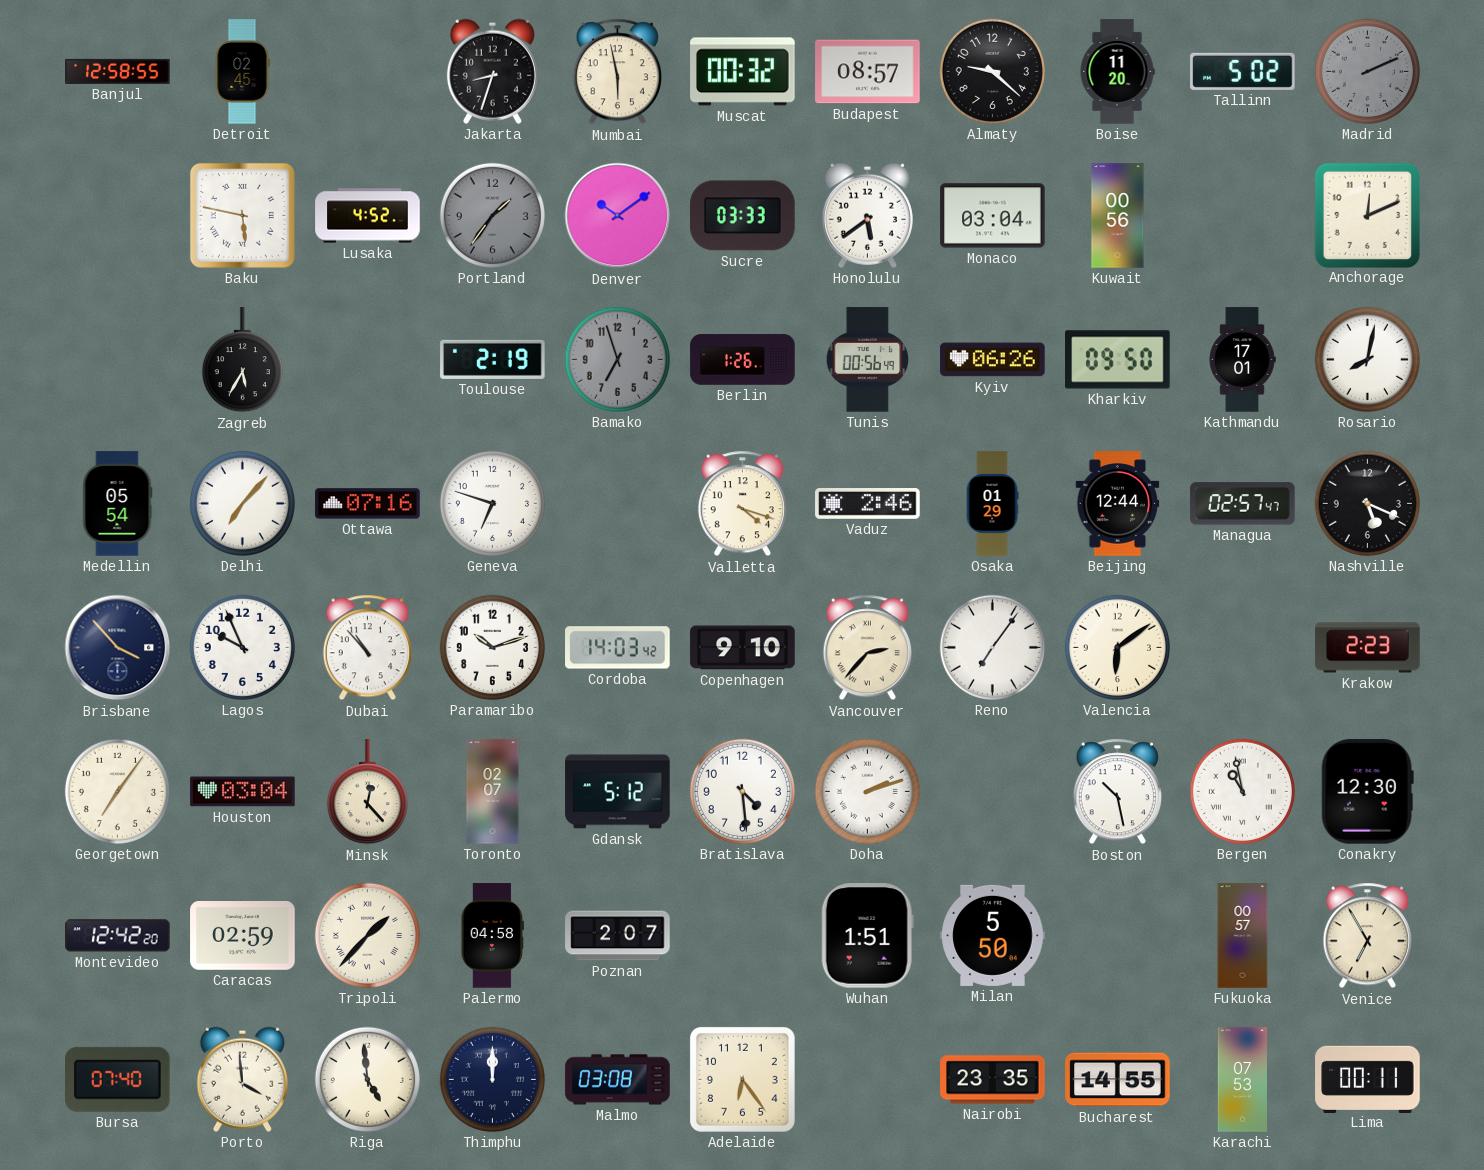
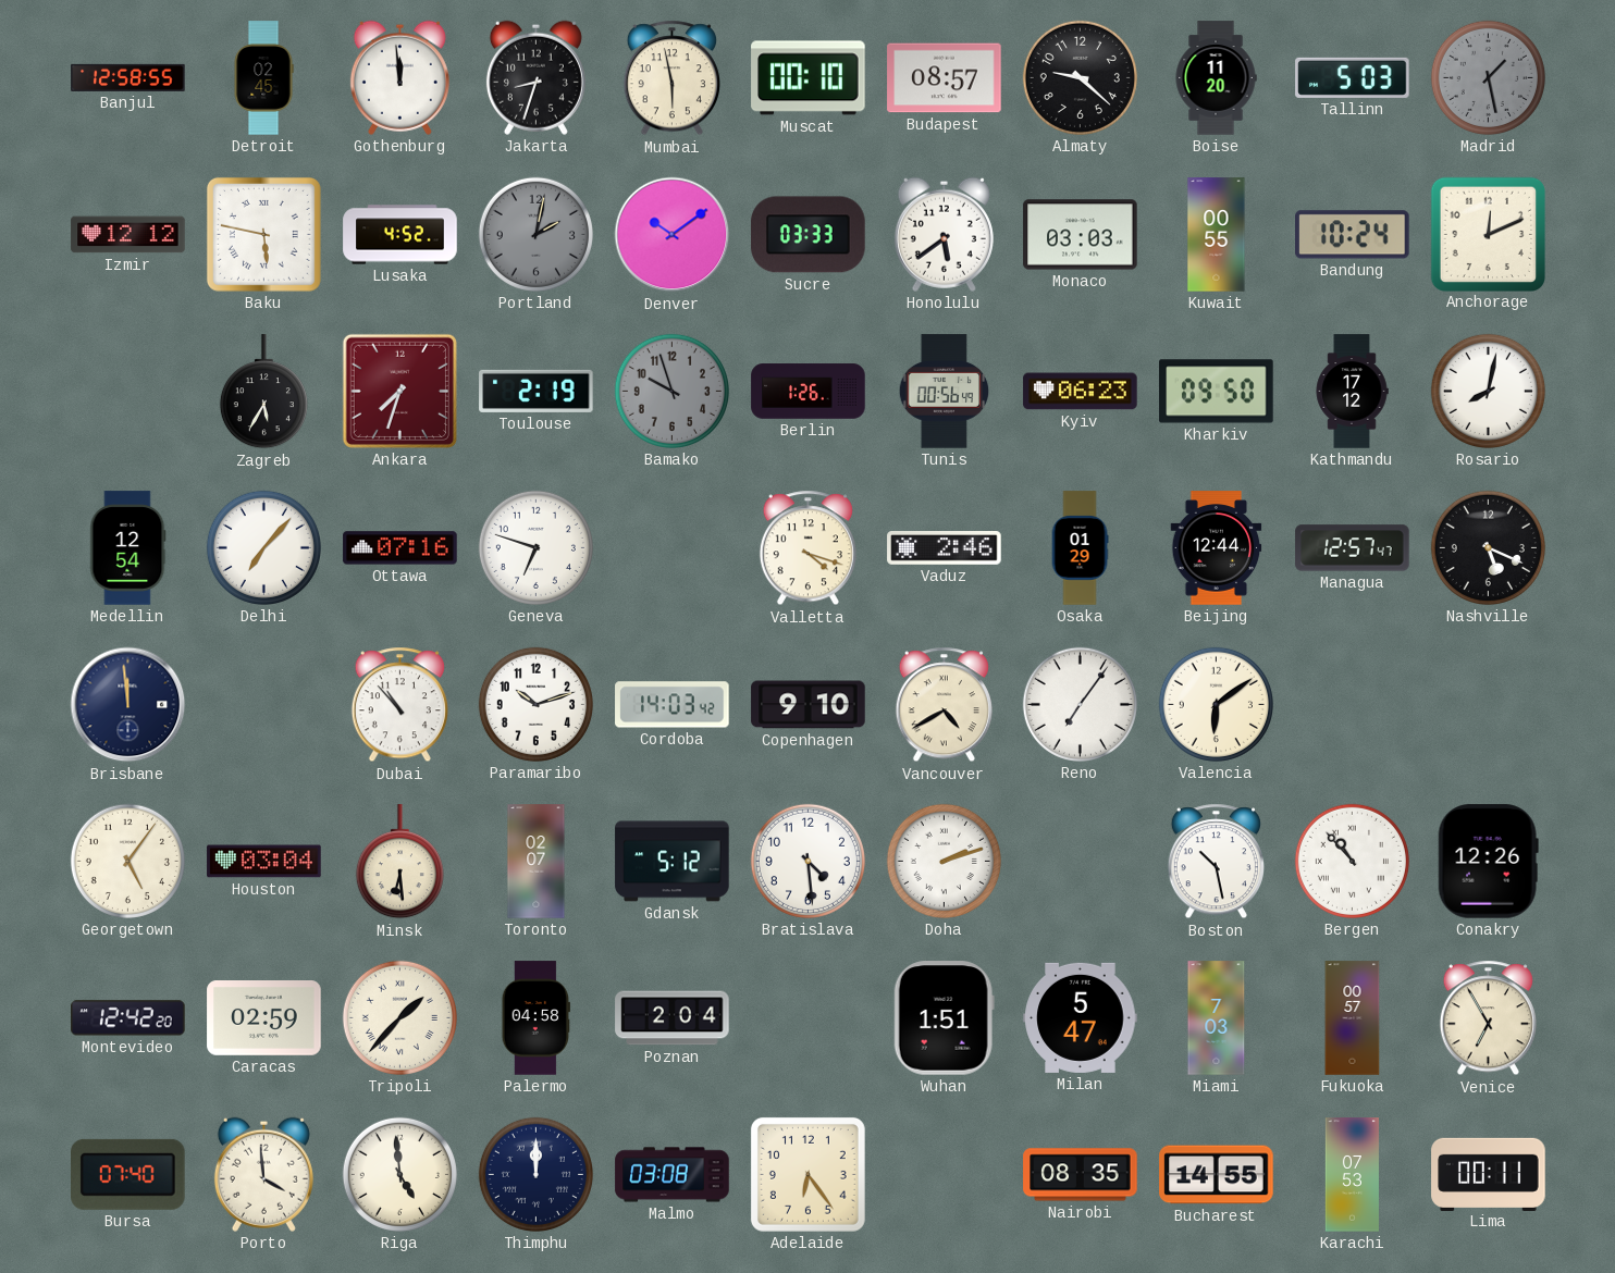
Gothenburg: none -> 11:59
Muscat: 00:32 -> 00:10
Tallinn: 5:02 -> 5:03
Madrid: 2:11 -> 1:28
Izmir: none -> 12:12
Portland: 1:36 -> 2:02
Monaco: 03:04 -> 03:03
Kuwait: 00:56 -> 00:55
Bandung: none -> 10:24
Ankara: none -> 7:33
Bamako: 6:57 -> 9:57
Kyiv: 06:26 -> 06:23
Kathmandu: 17:01 -> 17:12
Medellin: 05:54 -> 12:54
Managua: 02:57 -> 12:57
Brisbane: 3:53 -> 11:59
Lagos: 9:56 -> none
Vancouver: 2:37 -> 4:40
Krakow: 2:23 -> none
Georgetown: 7:06 -> 5:06
Minsk: 12:23 -> 6:29
Bergen: 10:58 -> 10:53
Conakry: 12:30 -> 12:26
Poznan: 2:07 -> 2:04
Milan: 5:50 -> 5:47
Miami: none -> 7:03
Nairobi: 23:35 -> 08:35
